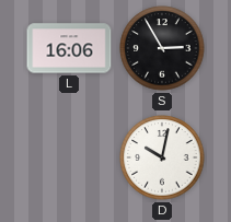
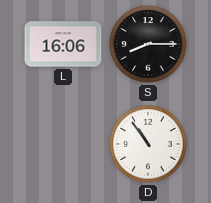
S: 2:55 -> 8:15
D: 10:02 -> 10:54
